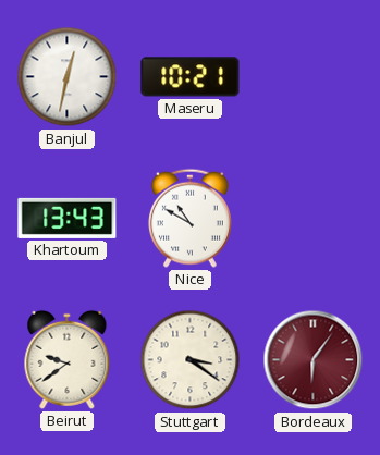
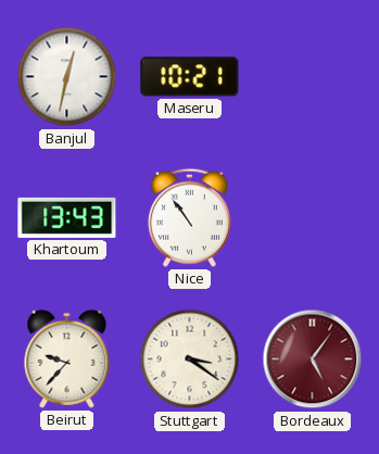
Nice: 10:50 -> 10:54
Beirut: 9:39 -> 9:37
Bordeaux: 6:06 -> 5:06
